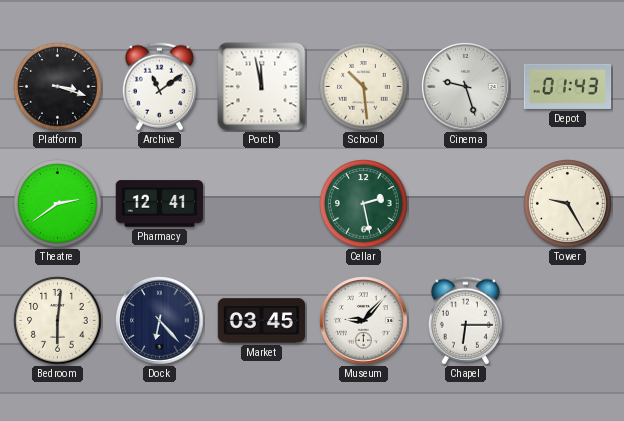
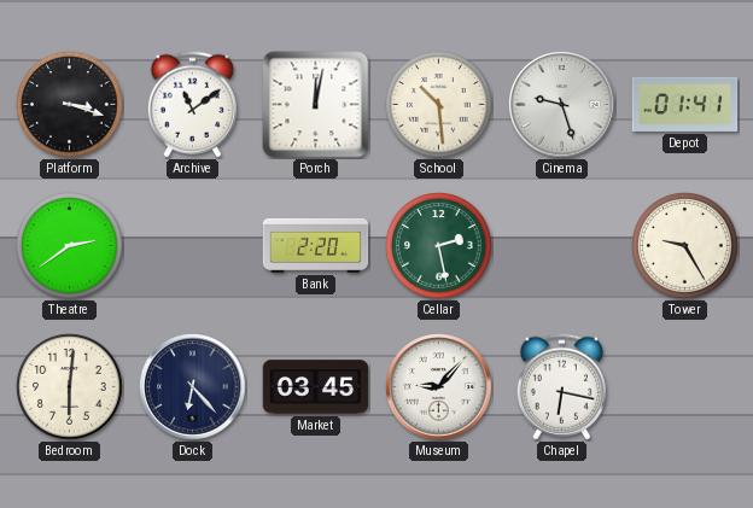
Porch: 11:58 -> 12:02
Depot: 01:43 -> 01:41
Pharmacy: 12:41 -> none
Bank: none -> 2:20
Chapel: 6:15 -> 6:17
